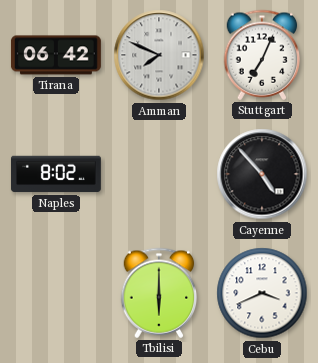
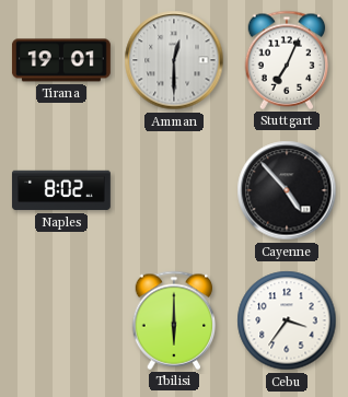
Tirana: 06:42 -> 19:01
Amman: 7:49 -> 12:30
Cebu: 3:41 -> 3:36
